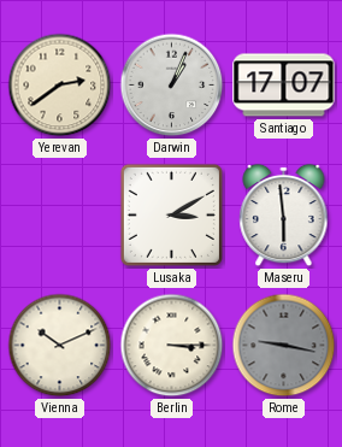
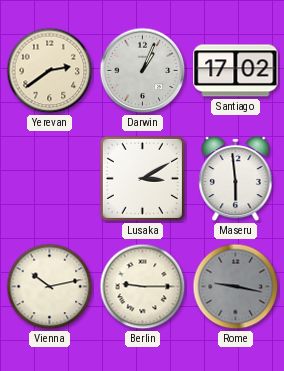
Santiago: 17:07 -> 17:02
Vienna: 10:11 -> 10:13
Berlin: 3:15 -> 9:15
